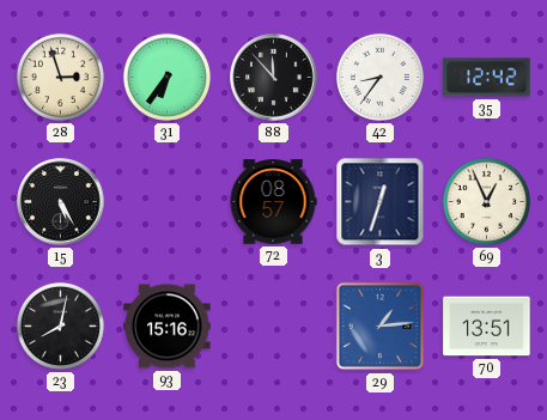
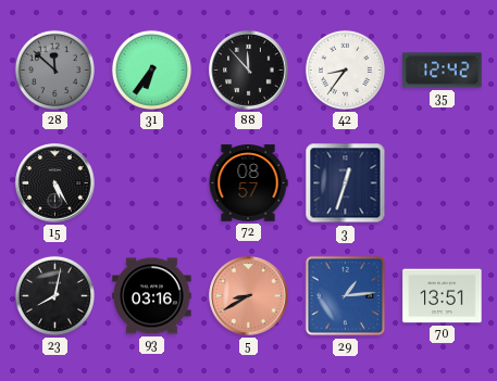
28: 2:57 -> 11:52
28 dial: cream -> grey
69: 12:56 -> none
93: 15:16 -> 03:16
5: none -> 8:40
